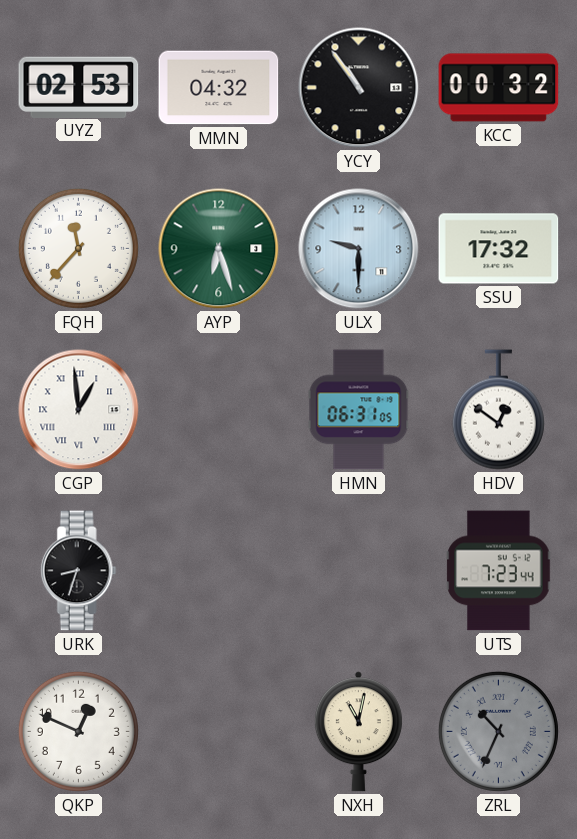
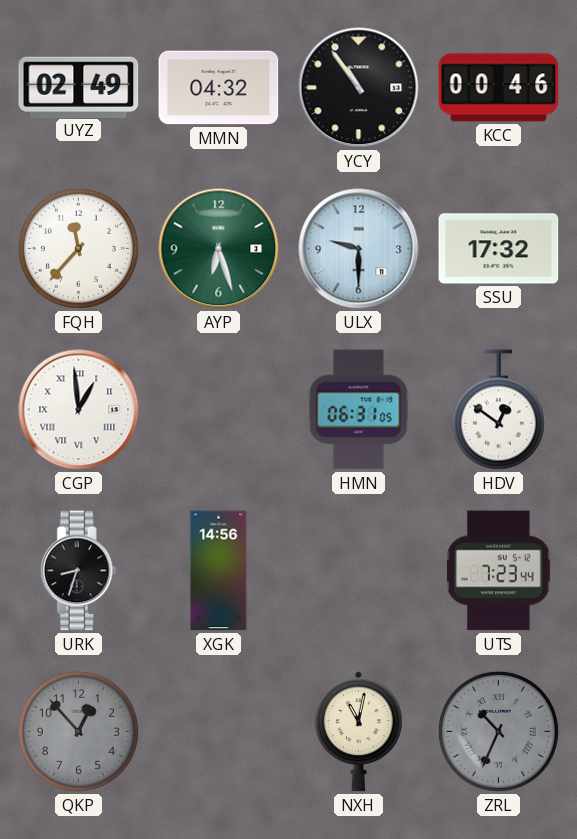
UYZ: 02:53 -> 02:49
KCC: 00:32 -> 00:46
XGK: none -> 14:56
QKP: 12:49 -> 12:53
QKP dial: white -> grey
